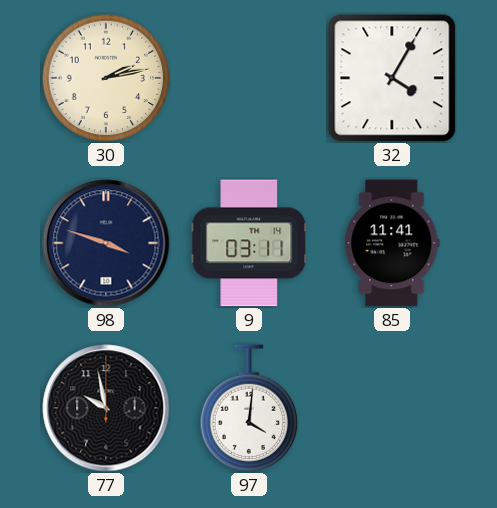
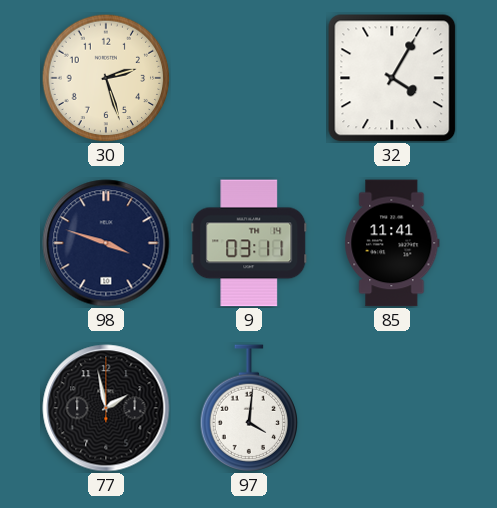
30: 2:13 -> 2:27
77: 9:58 -> 1:58
